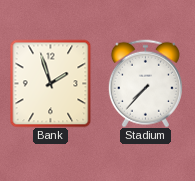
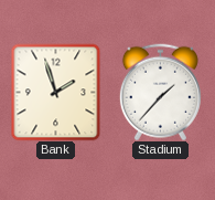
Stadium: 7:37 -> 1:37
